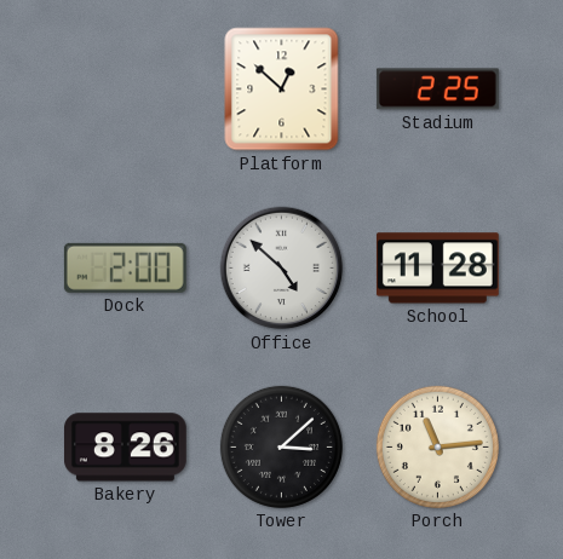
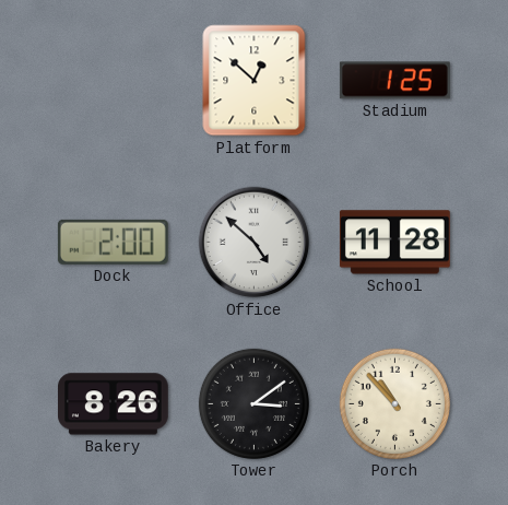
Stadium: 2:25 -> 1:25
Tower: 3:08 -> 3:09
Porch: 11:14 -> 10:53
